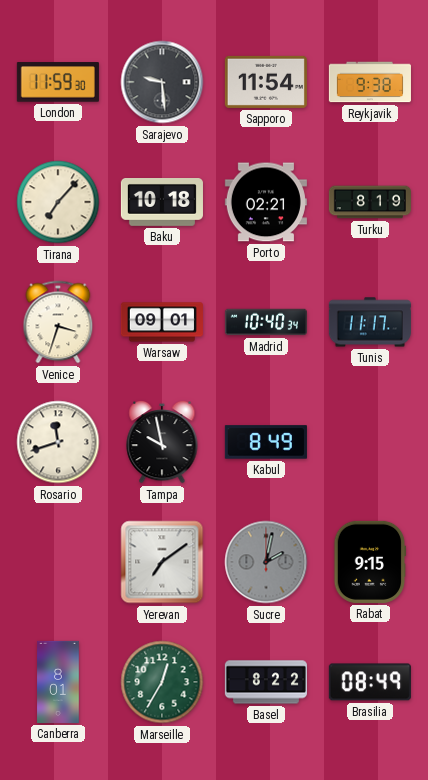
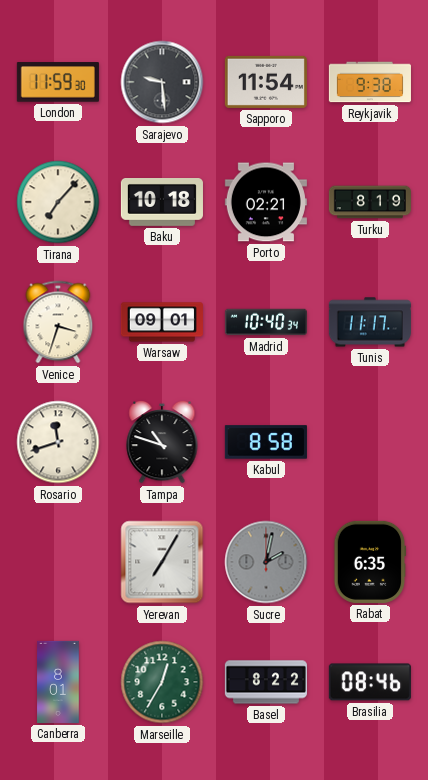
Tampa: 9:58 -> 10:48
Kabul: 8:49 -> 8:58
Yerevan: 7:09 -> 7:05
Rabat: 9:15 -> 6:35
Brasilia: 08:49 -> 08:46
